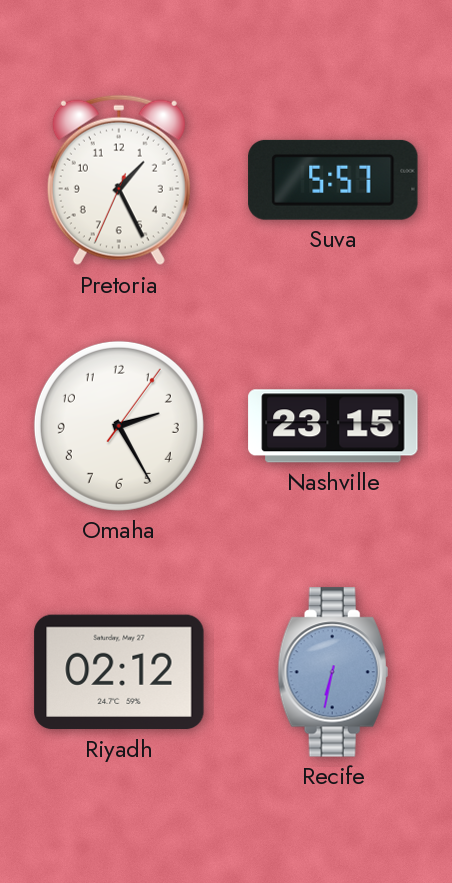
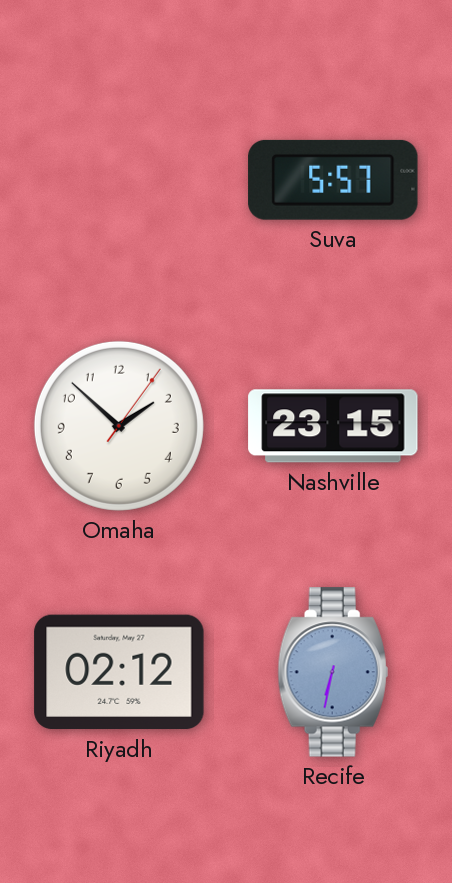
Pretoria: 1:25 -> none
Omaha: 2:25 -> 1:52
